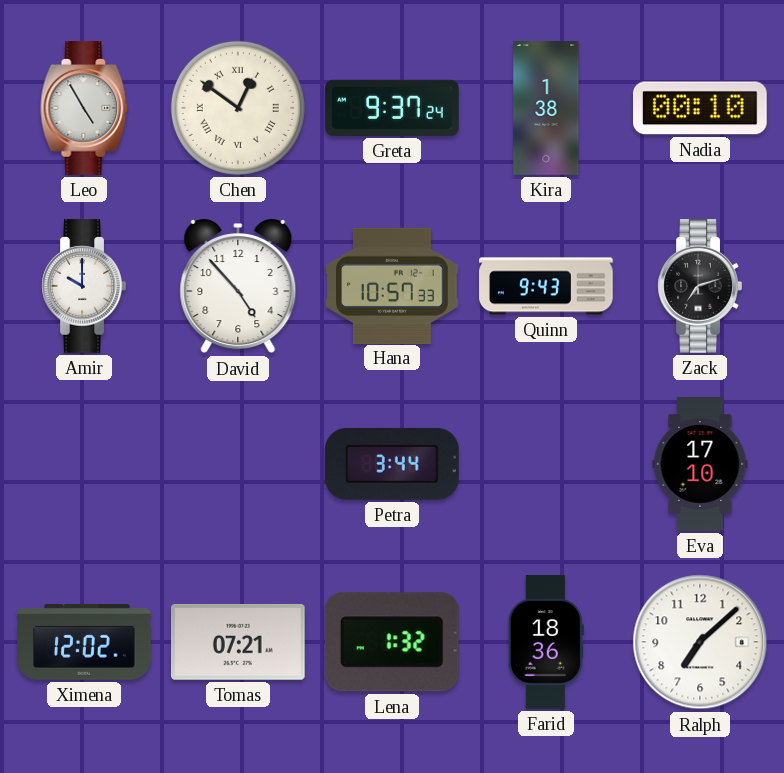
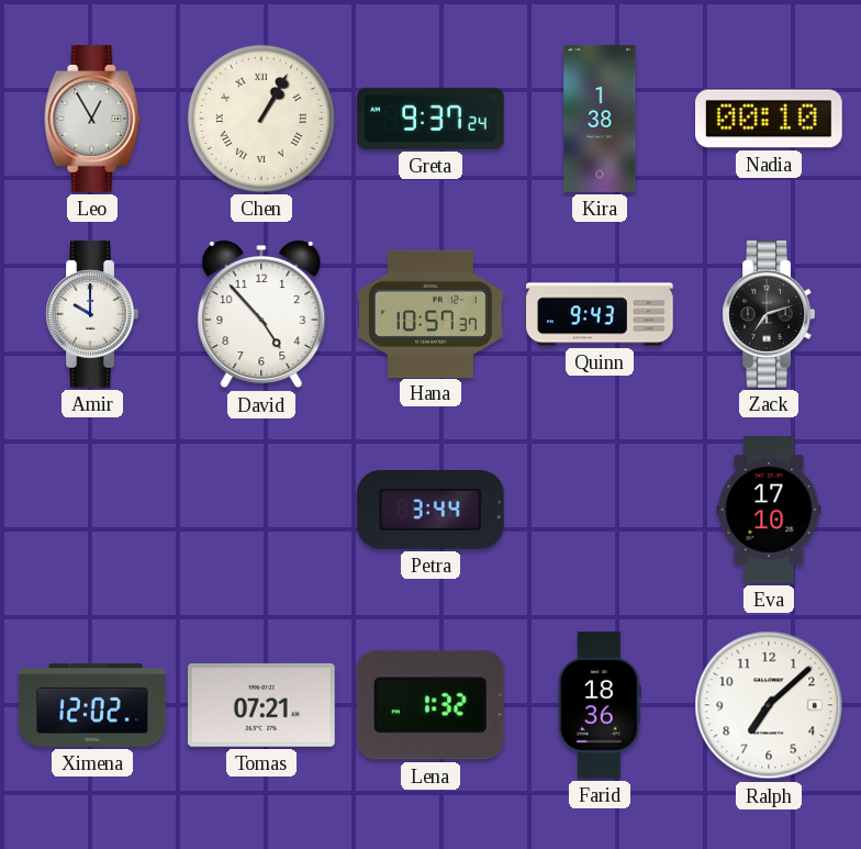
Leo: 4:55 -> 12:55
Chen: 12:51 -> 1:05
Hana: 10:57:33 -> 10:57:37
